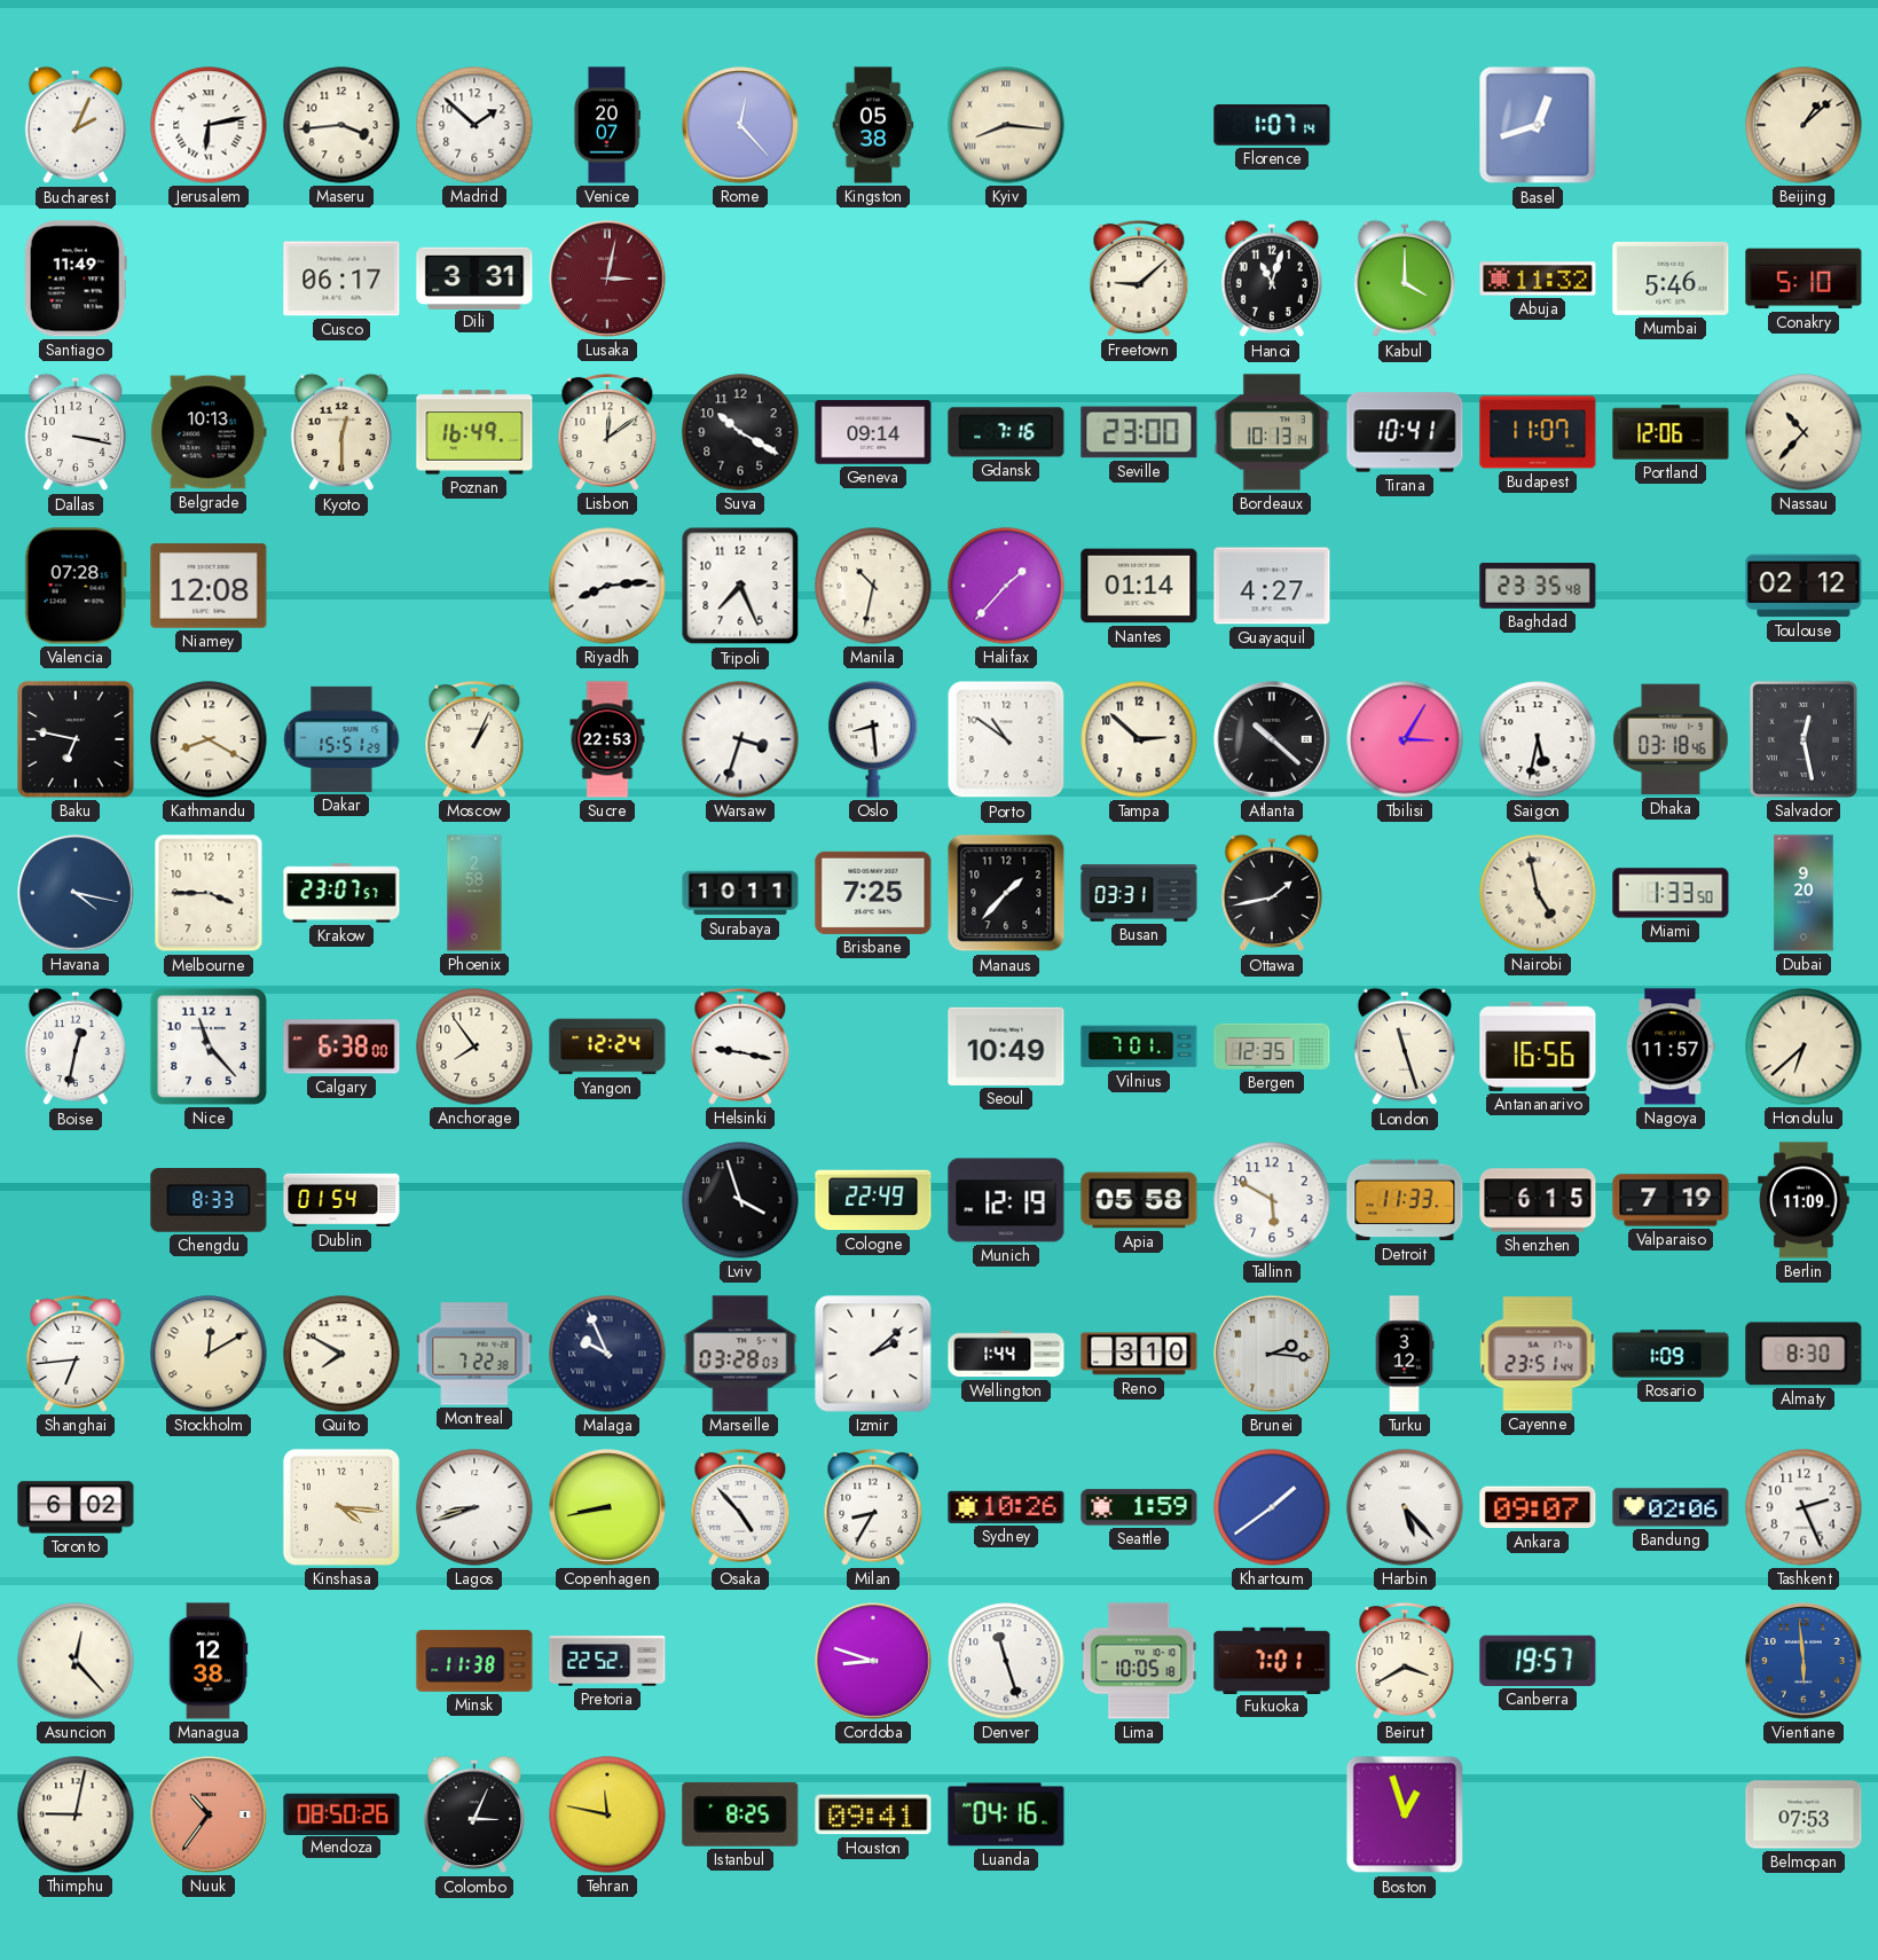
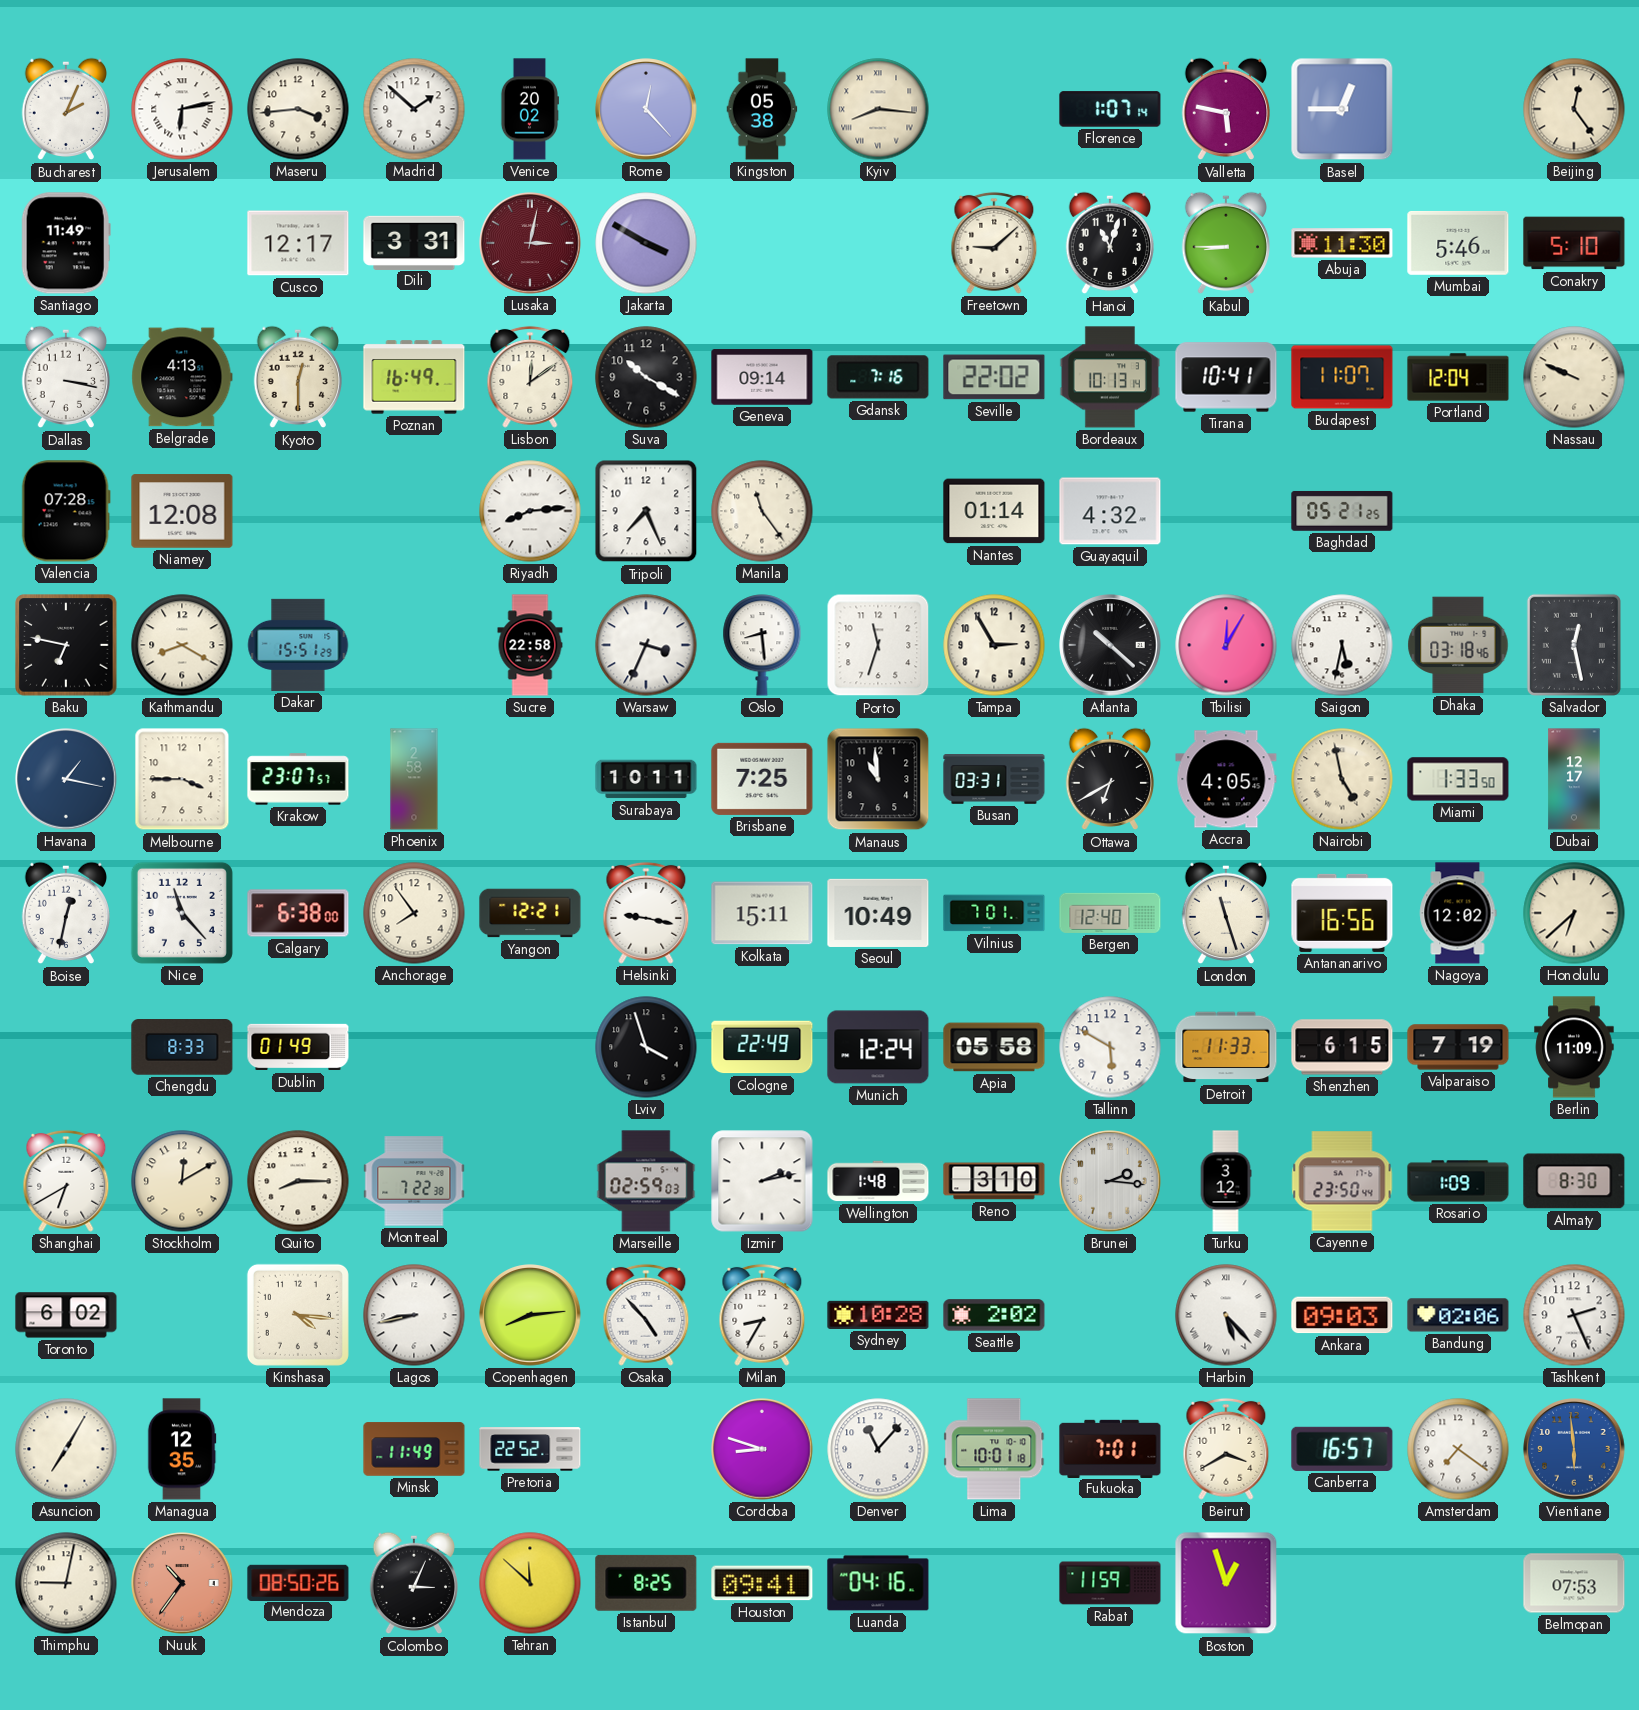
Venice: 20:07 -> 20:02
Valletta: none -> 5:47
Basel: 12:42 -> 12:45
Beijing: 1:08 -> 12:24
Cusco: 06:17 -> 12:17
Jakarta: none -> 3:50
Kabul: 4:00 -> 8:45
Abuja: 11:32 -> 11:30
Belgrade: 10:13 -> 4:13
Seville: 23:00 -> 22:02
Portland: 12:06 -> 12:04
Nassau: 10:37 -> 9:49
Manila: 10:32 -> 11:24
Halifax: 1:37 -> none
Guayaquil: 4:27 -> 4:32
Baghdad: 23:35 -> 05:21
Toulouse: 02:12 -> none
Moscow: 1:04 -> none
Sucre: 22:53 -> 22:58
Warsaw: 3:33 -> 3:34
Porto: 10:51 -> 11:33
Tampa: 2:52 -> 2:55
Tbilisi: 3:05 -> 12:05
Havana: 4:17 -> 1:17
Manaus: 1:37 -> 10:59
Ottawa: 1:43 -> 6:40
Accra: none -> 4:05
Dubai: 9:20 -> 12:17
Yangon: 12:24 -> 12:21
Kolkata: none -> 15:11
Bergen: 12:35 -> 12:40
Nagoya: 11:57 -> 12:02
Dublin: 01:54 -> 01:49
Munich: 12:19 -> 12:24
Shanghai: 6:44 -> 6:40
Quito: 7:50 -> 8:15
Malaga: 9:56 -> none
Marseille: 03:28 -> 02:59
Izmir: 2:08 -> 2:13
Wellington: 1:44 -> 1:48
Cayenne: 23:51 -> 23:50
Lagos: 8:42 -> 8:43
Copenhagen: 8:43 -> 8:14
Sydney: 10:26 -> 10:28
Seattle: 1:59 -> 2:02
Khartoum: 1:39 -> none
Ankara: 09:07 -> 09:03
Asuncion: 12:23 -> 7:05
Managua: 12:38 -> 12:35
Minsk: 11:38 -> 11:49
Denver: 11:27 -> 11:07
Lima: 10:05 -> 10:01
Canberra: 19:57 -> 16:57
Amsterdam: none -> 7:21
Tehran: 11:47 -> 11:52
Rabat: none -> 11:59
